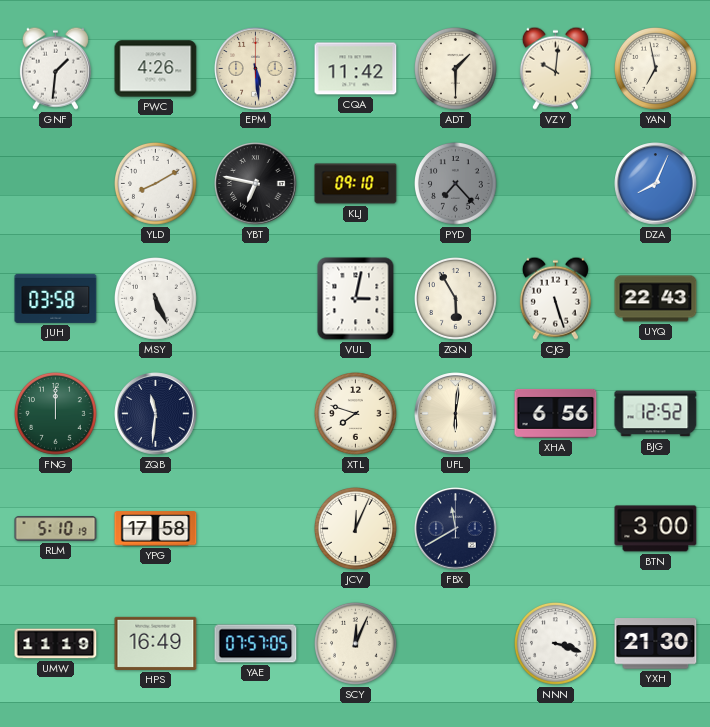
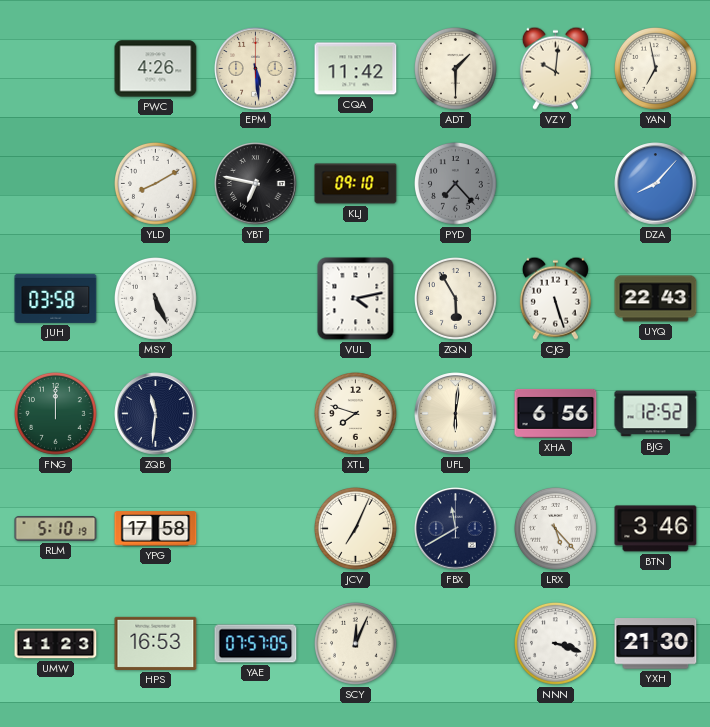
GNF: 1:31 -> none
DZA: 8:04 -> 8:07
VUL: 3:02 -> 4:13
JCV: 12:04 -> 7:04
LRX: none -> 5:23
BTN: 3:00 -> 3:46
UMW: 11:19 -> 11:23
HPS: 16:49 -> 16:53
